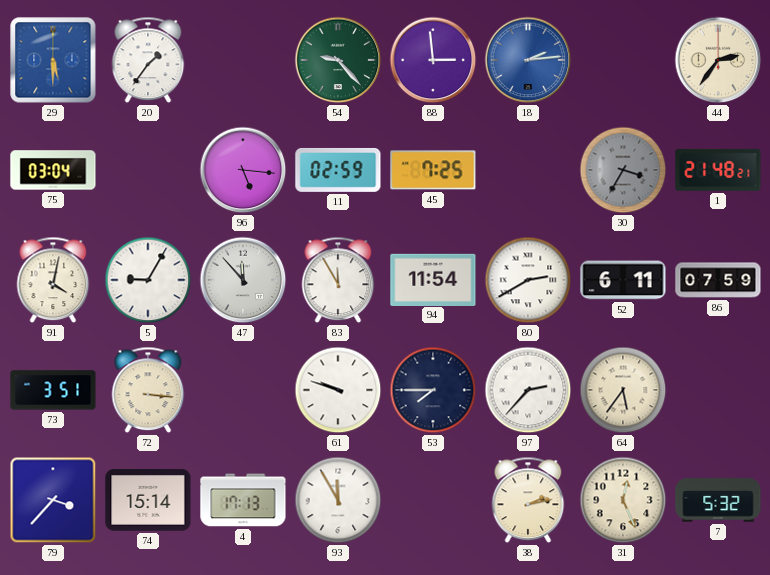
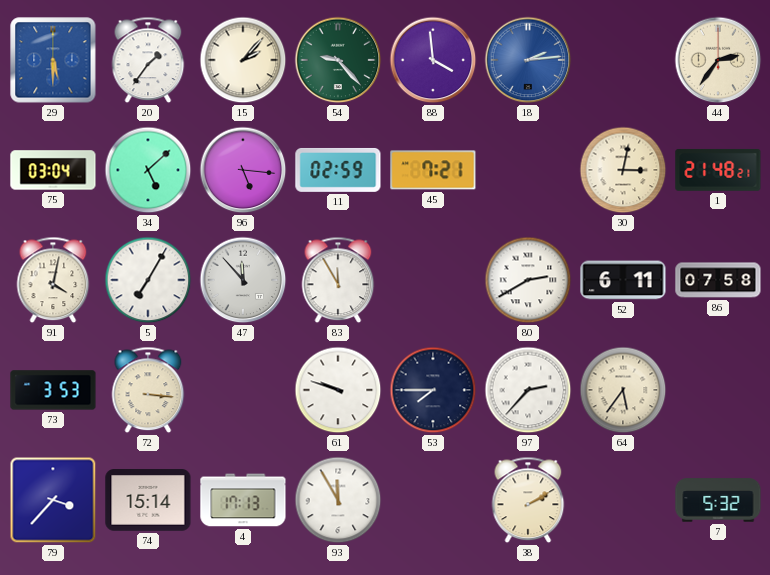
15: none -> 2:07
88: 2:59 -> 3:59
34: none -> 5:08
45: 7:25 -> 7:21
30: 3:35 -> 3:02
30 dial: grey -> cream
5: 9:05 -> 7:05
94: 11:54 -> none
86: 07:59 -> 07:58
73: 3:51 -> 3:53
38: 2:13 -> 2:10
31: 12:26 -> none
